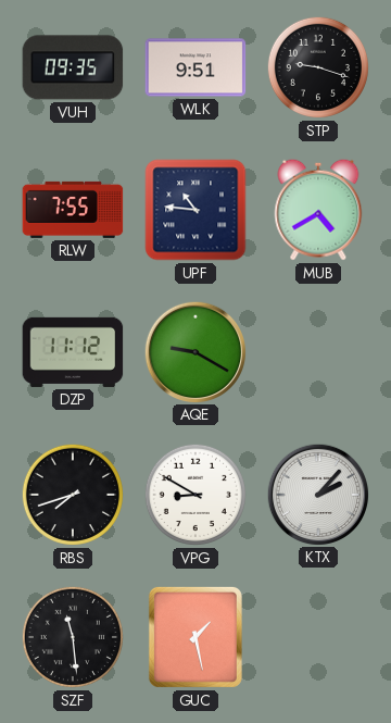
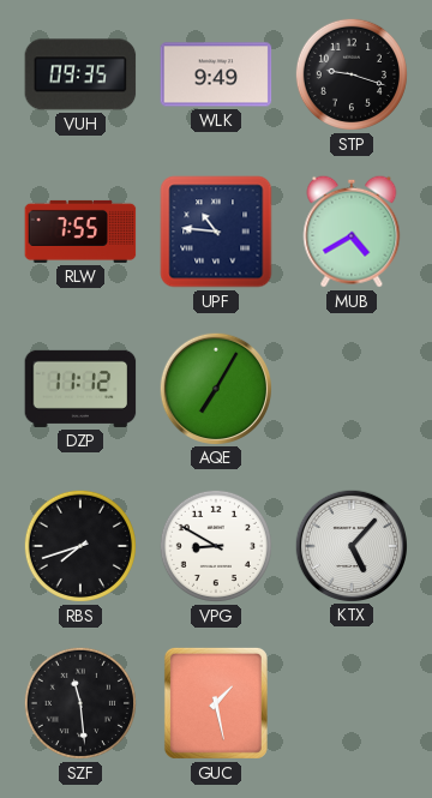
WLK: 9:51 -> 9:49
AQE: 9:20 -> 7:05
KTX: 2:07 -> 5:07
